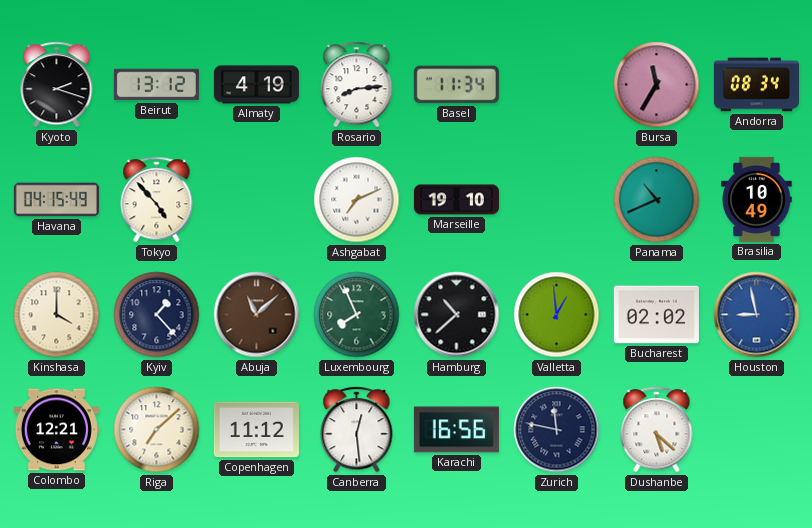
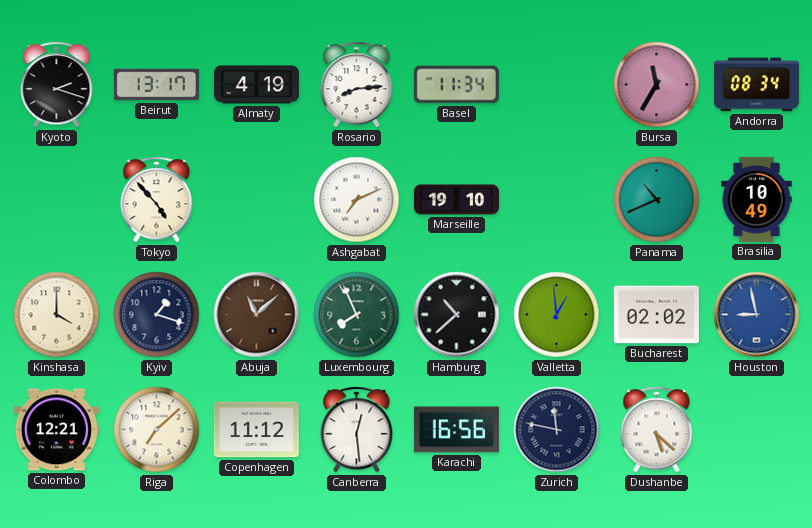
Beirut: 13:12 -> 13:17
Havana: 04:15 -> none
Kyiv: 1:23 -> 1:18
